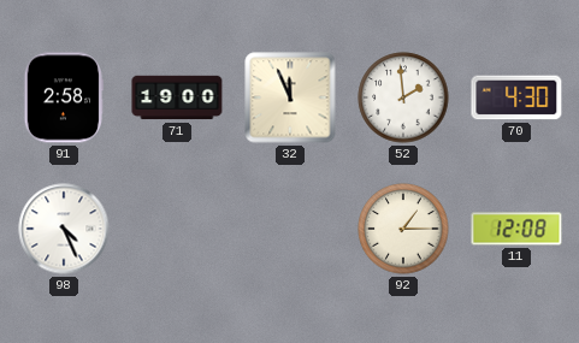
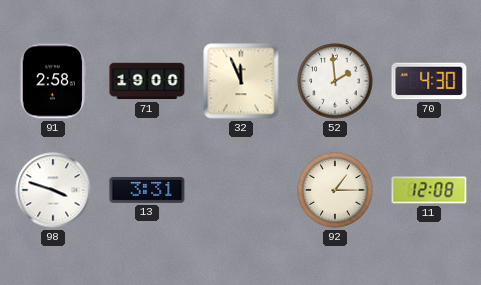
98: 4:26 -> 3:48
13: none -> 3:31
